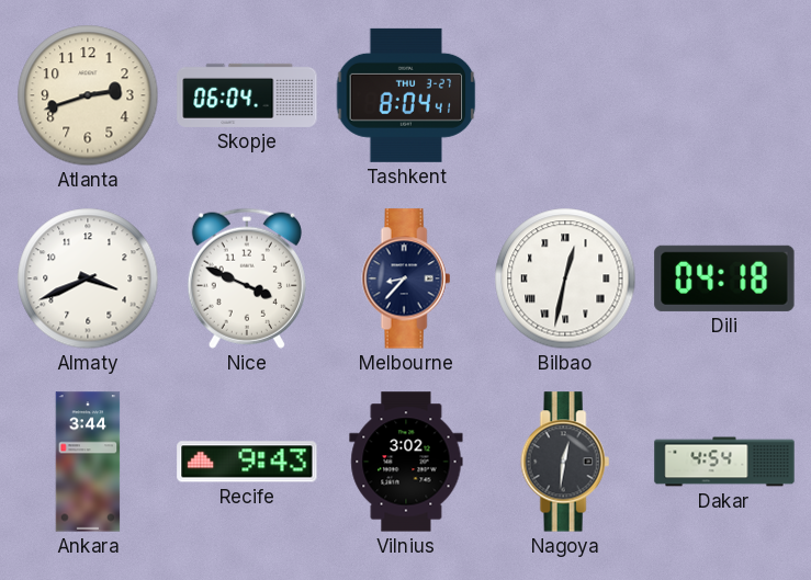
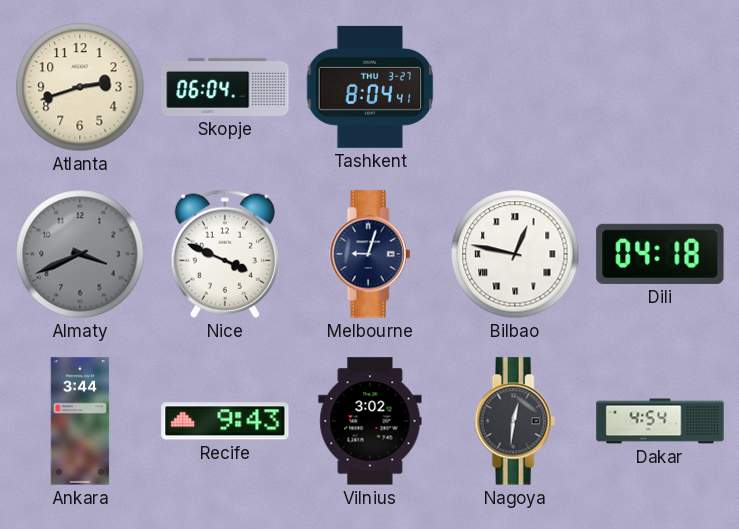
Almaty dial: white -> grey
Melbourne: 8:37 -> 9:03
Bilbao: 12:32 -> 12:47
